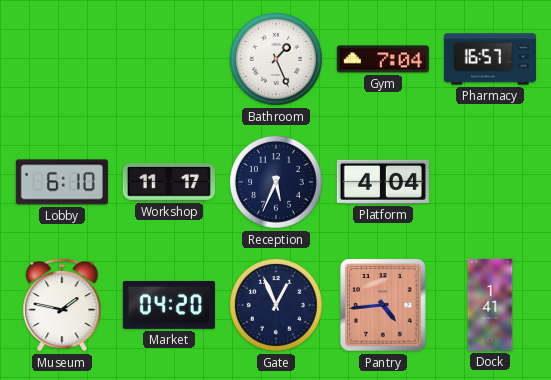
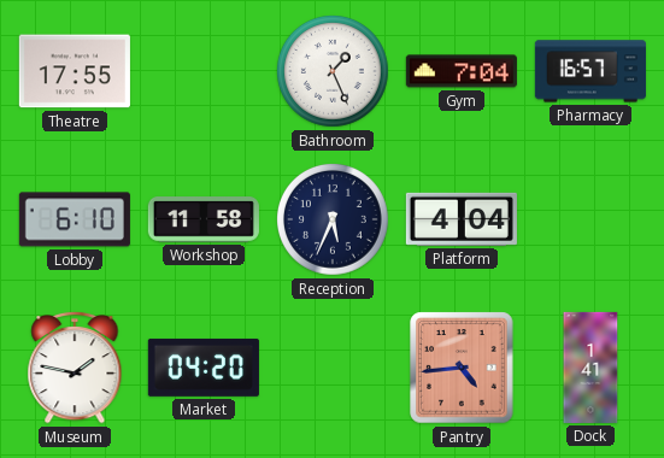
Theatre: none -> 17:55
Workshop: 11:17 -> 11:58
Gate: 12:56 -> none
